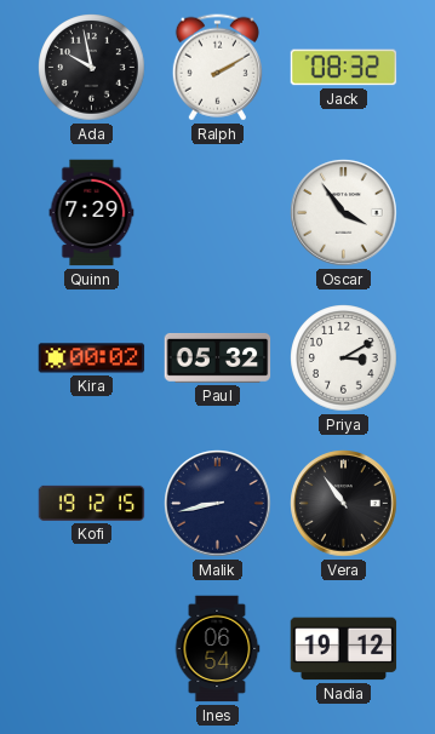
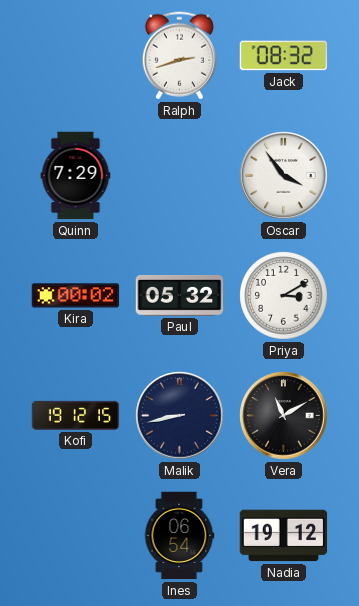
Ada: 9:58 -> none
Ralph: 2:10 -> 2:42
Vera: 10:54 -> 11:10
